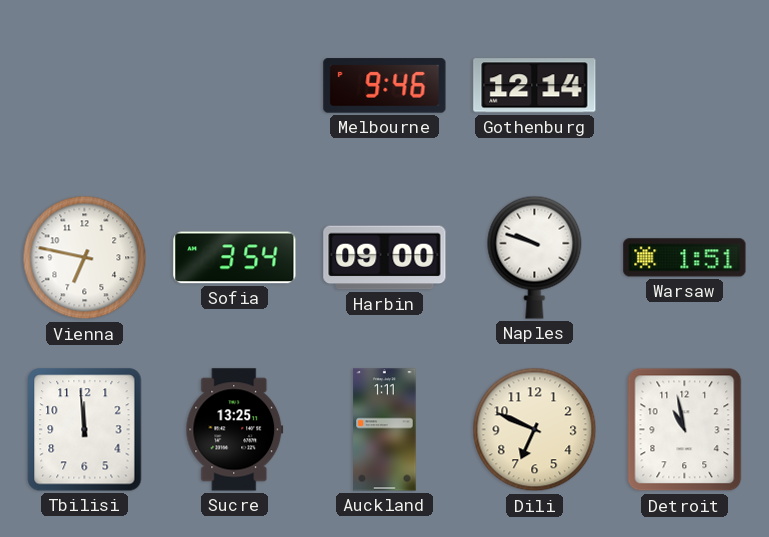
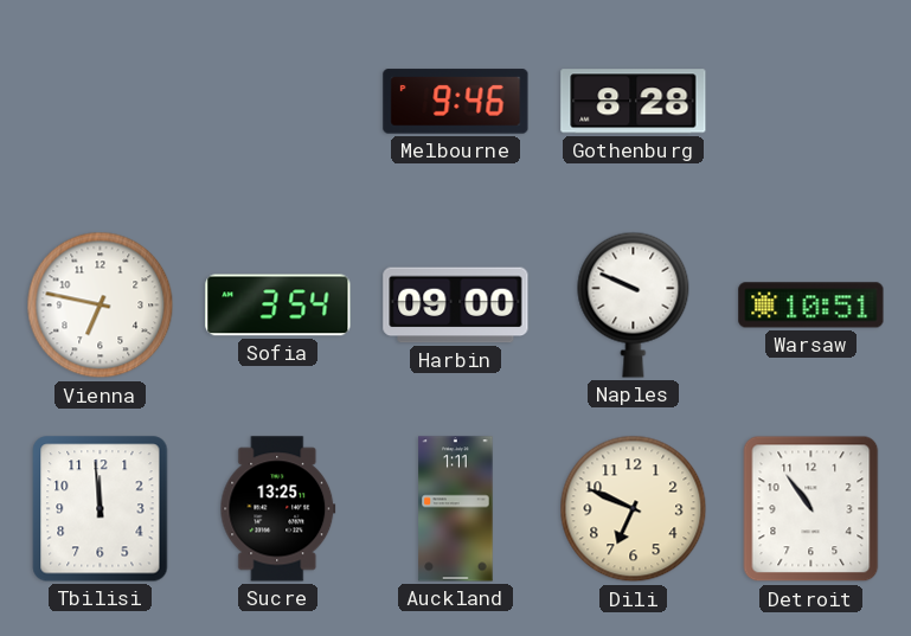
Gothenburg: 12:14 -> 8:28
Naples: 9:48 -> 9:49
Warsaw: 1:51 -> 10:51
Detroit: 10:58 -> 10:54
